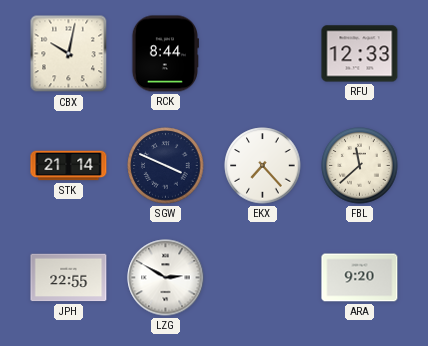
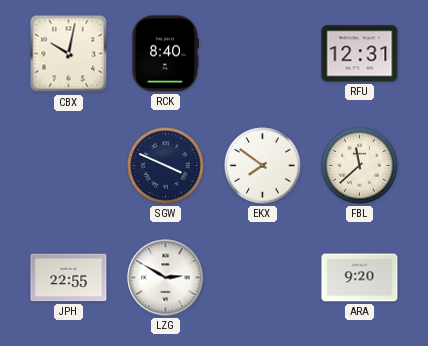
RCK: 8:44 -> 8:40
RFU: 12:33 -> 12:31
STK: 21:14 -> none
EKX: 7:23 -> 7:51
